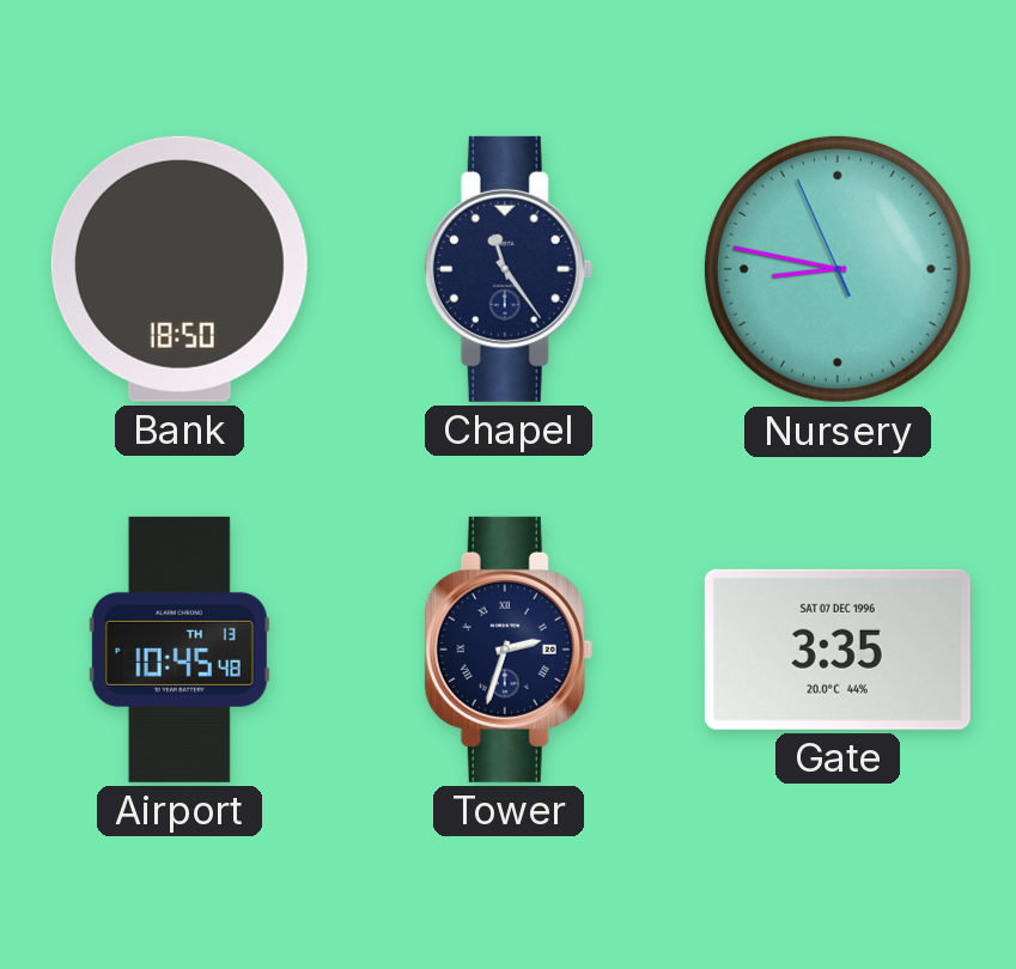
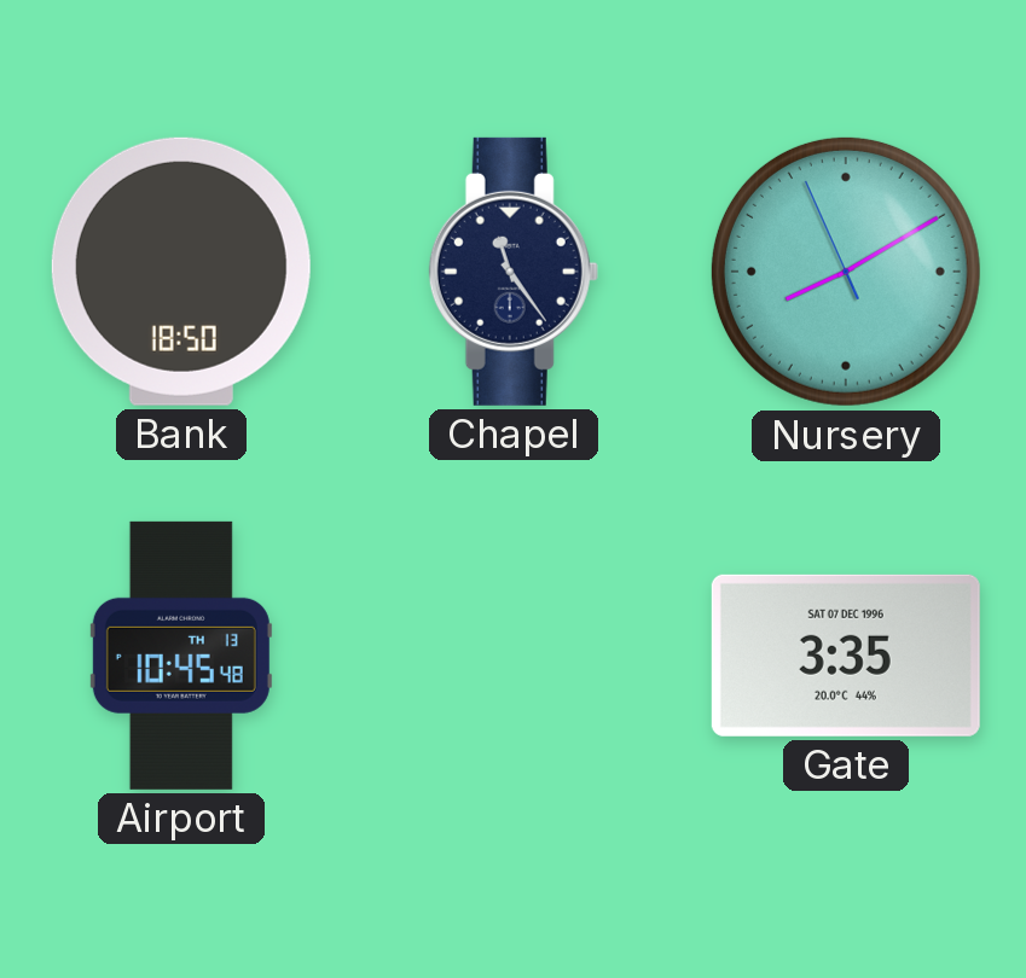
Nursery: 8:46 -> 8:09
Tower: 2:33 -> none
